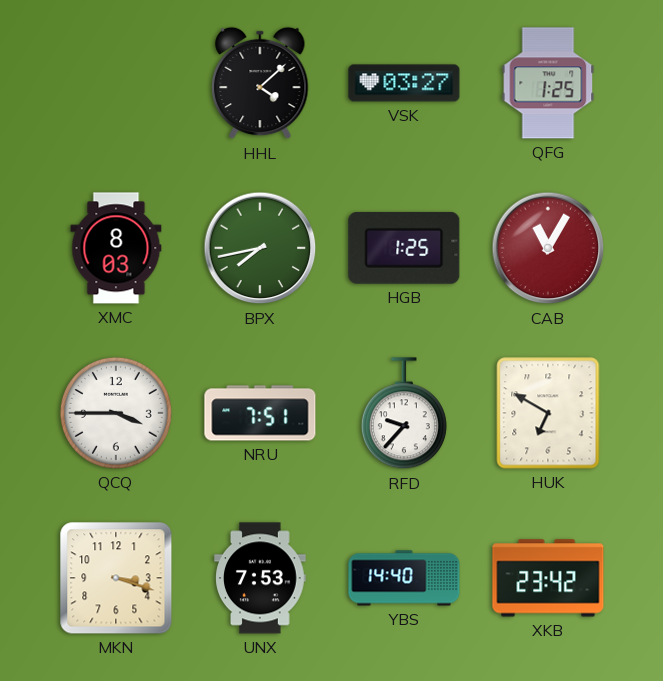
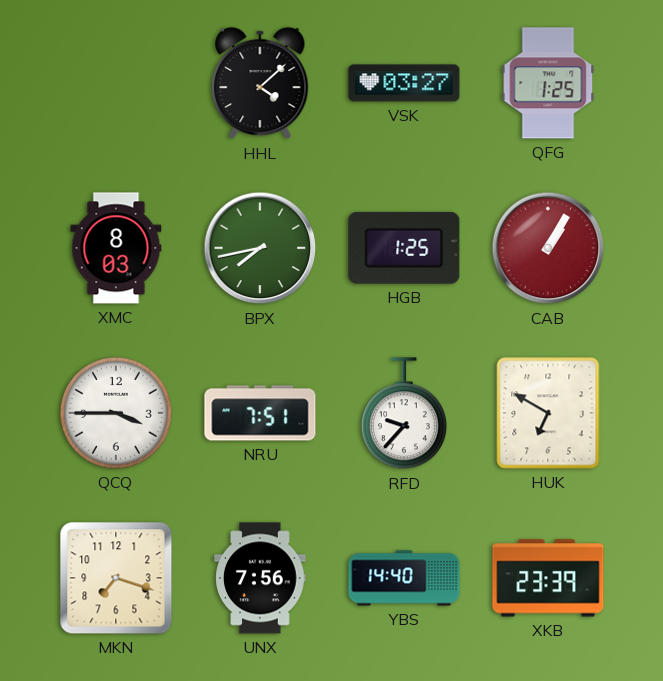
CAB: 11:05 -> 1:05
MKN: 3:18 -> 7:18
UNX: 7:53 -> 7:56
XKB: 23:42 -> 23:39
